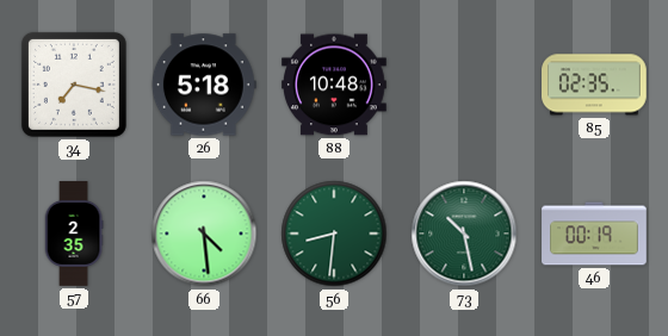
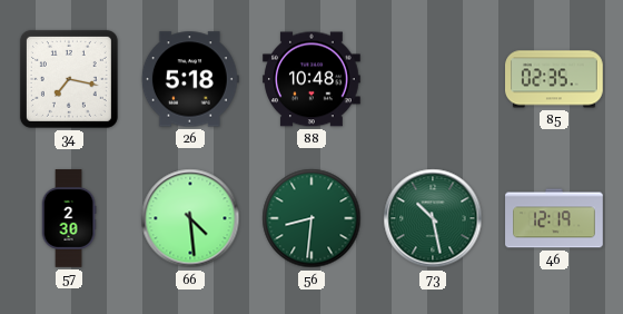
57: 2:35 -> 2:30
46: 00:19 -> 12:19
